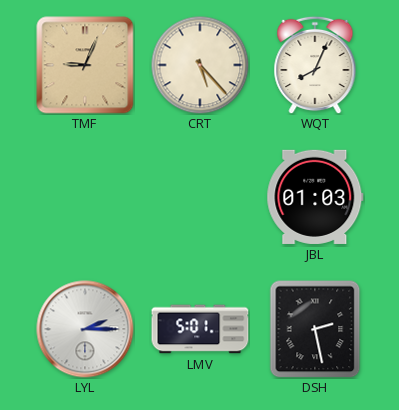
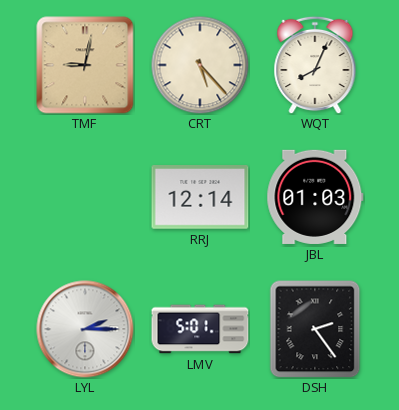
TMF: 9:04 -> 9:02
RRJ: none -> 12:14
DSH: 2:28 -> 2:24
